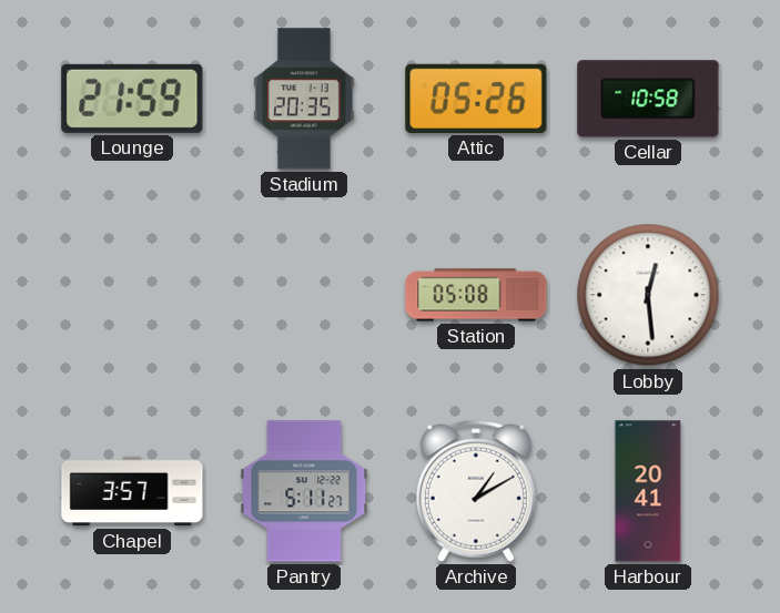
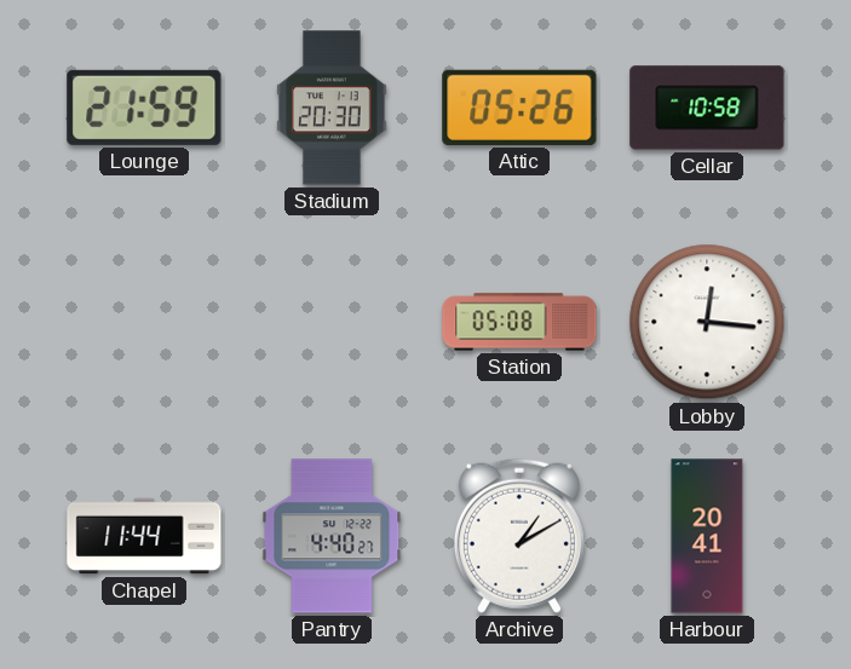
Stadium: 20:35 -> 20:30
Lobby: 12:29 -> 12:16
Chapel: 3:57 -> 11:44
Pantry: 5:11 -> 4:40
